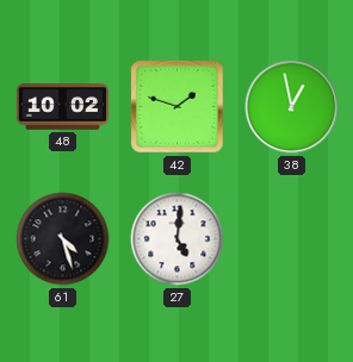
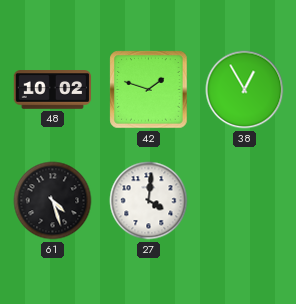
38: 12:58 -> 12:55
27: 5:01 -> 4:01
